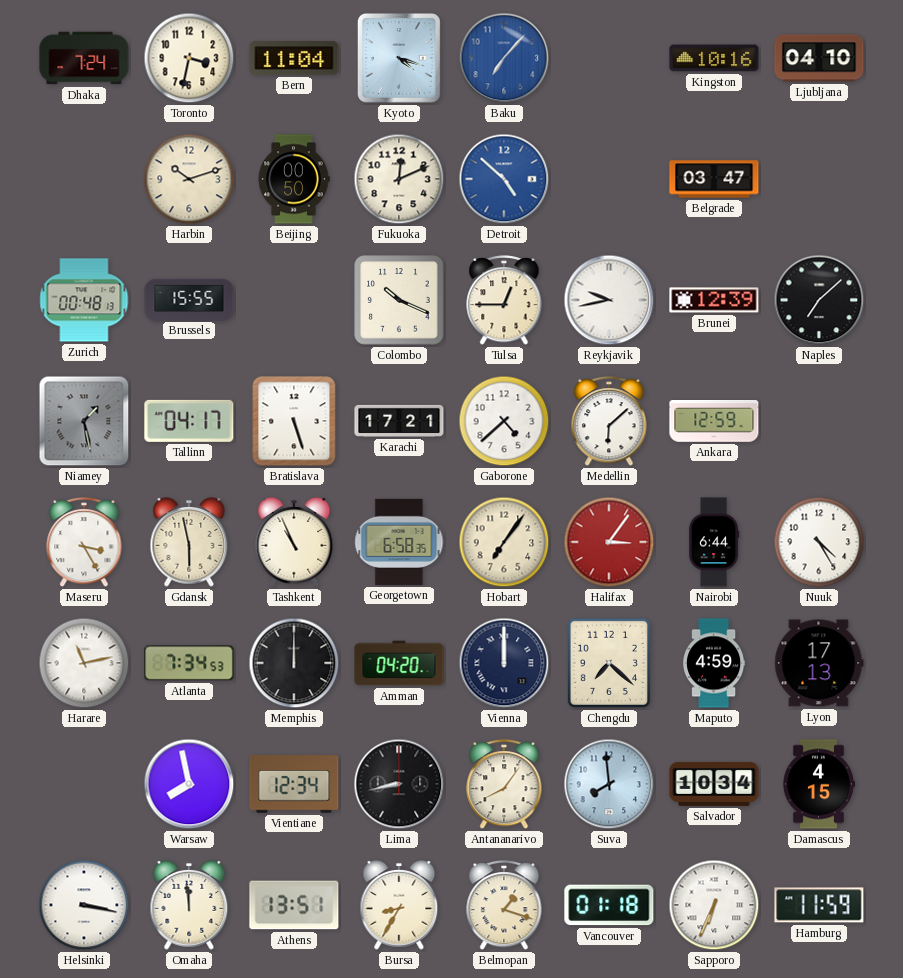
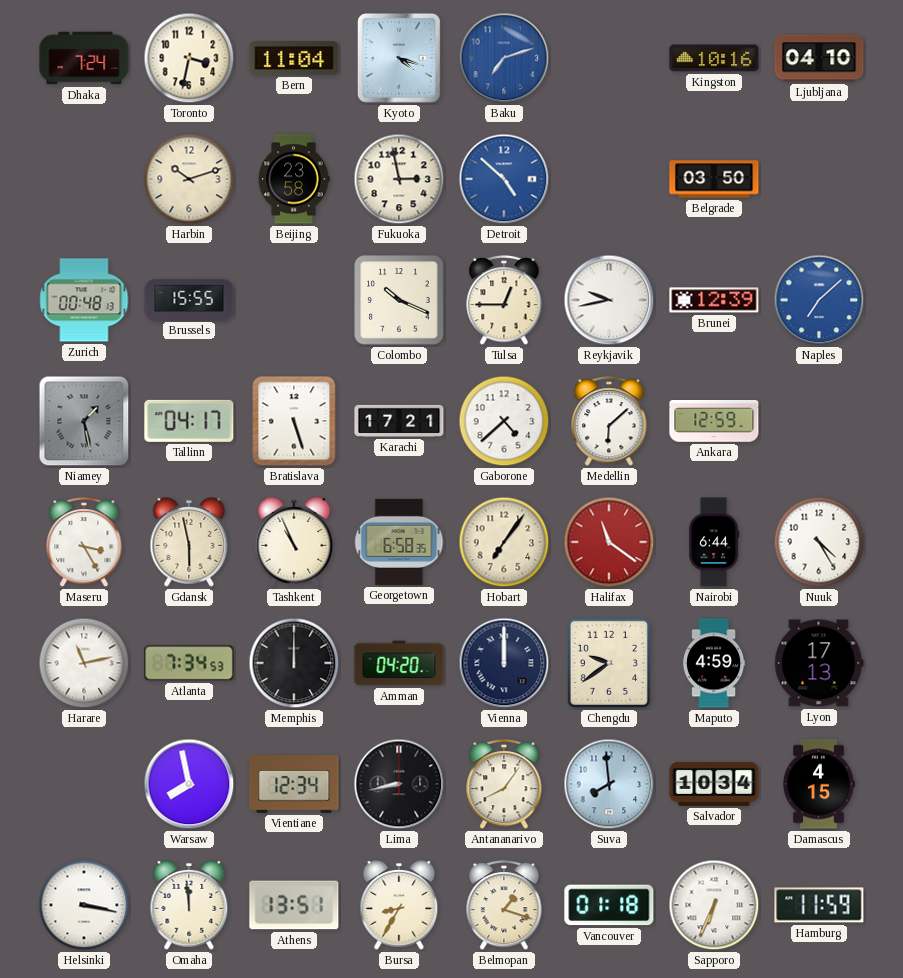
Baku: 7:07 -> 7:12
Beijing: 00:50 -> 23:58
Fukuoka: 12:11 -> 2:58
Belgrade: 03:47 -> 03:50
Naples dial: black -> blue
Halifax: 3:06 -> 11:21
Chengdu: 7:22 -> 9:39
